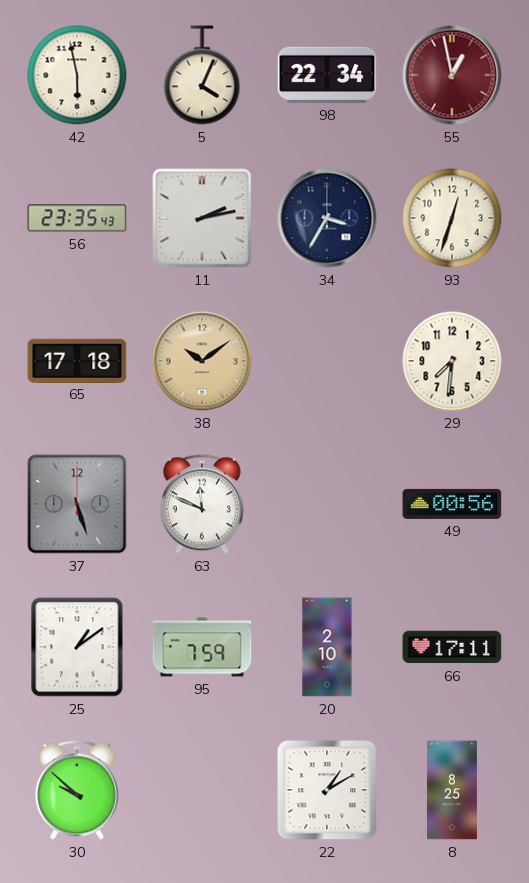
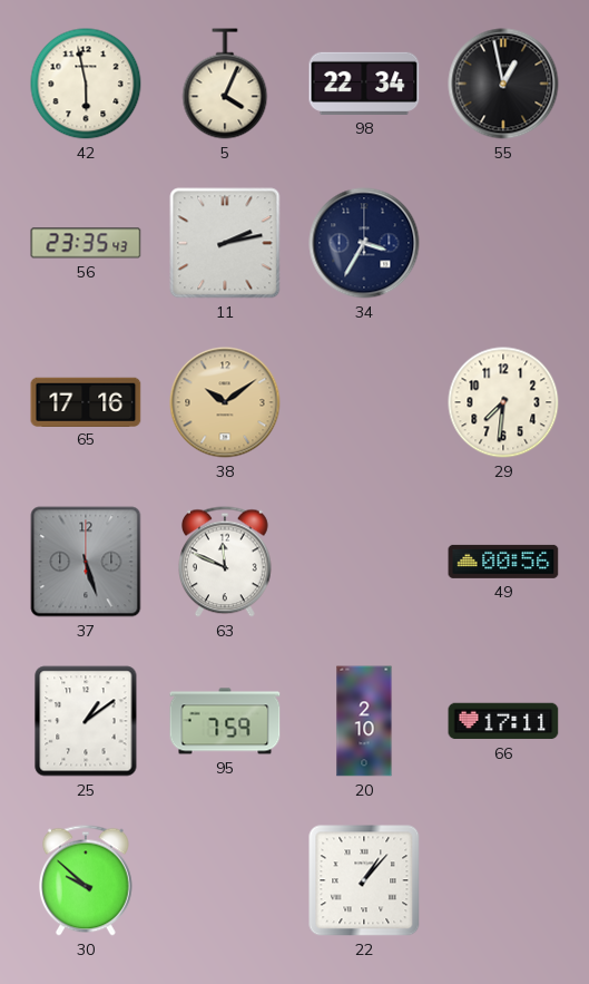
55 dial: burgundy -> black
93: 12:33 -> none
65: 17:18 -> 17:16
22: 1:10 -> 1:07
8: 8:25 -> none
